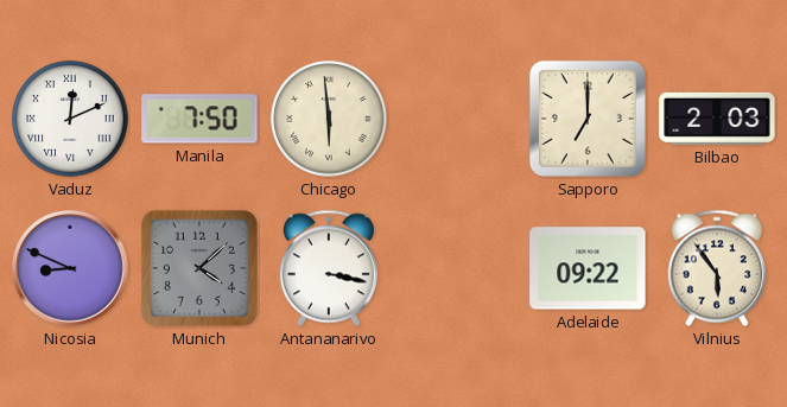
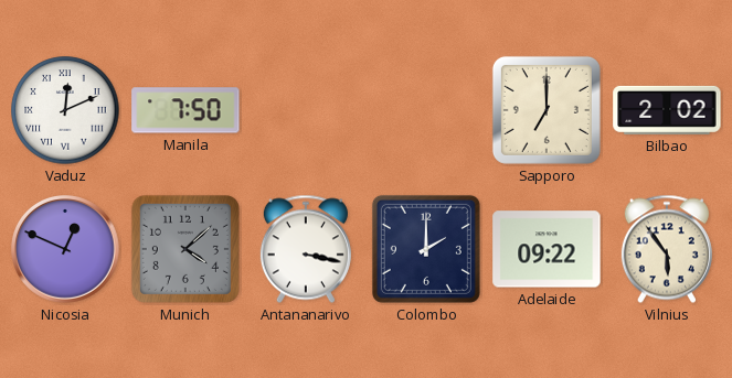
Chicago: 5:59 -> none
Bilbao: 2:03 -> 2:02
Nicosia: 8:49 -> 12:49
Colombo: none -> 2:00
